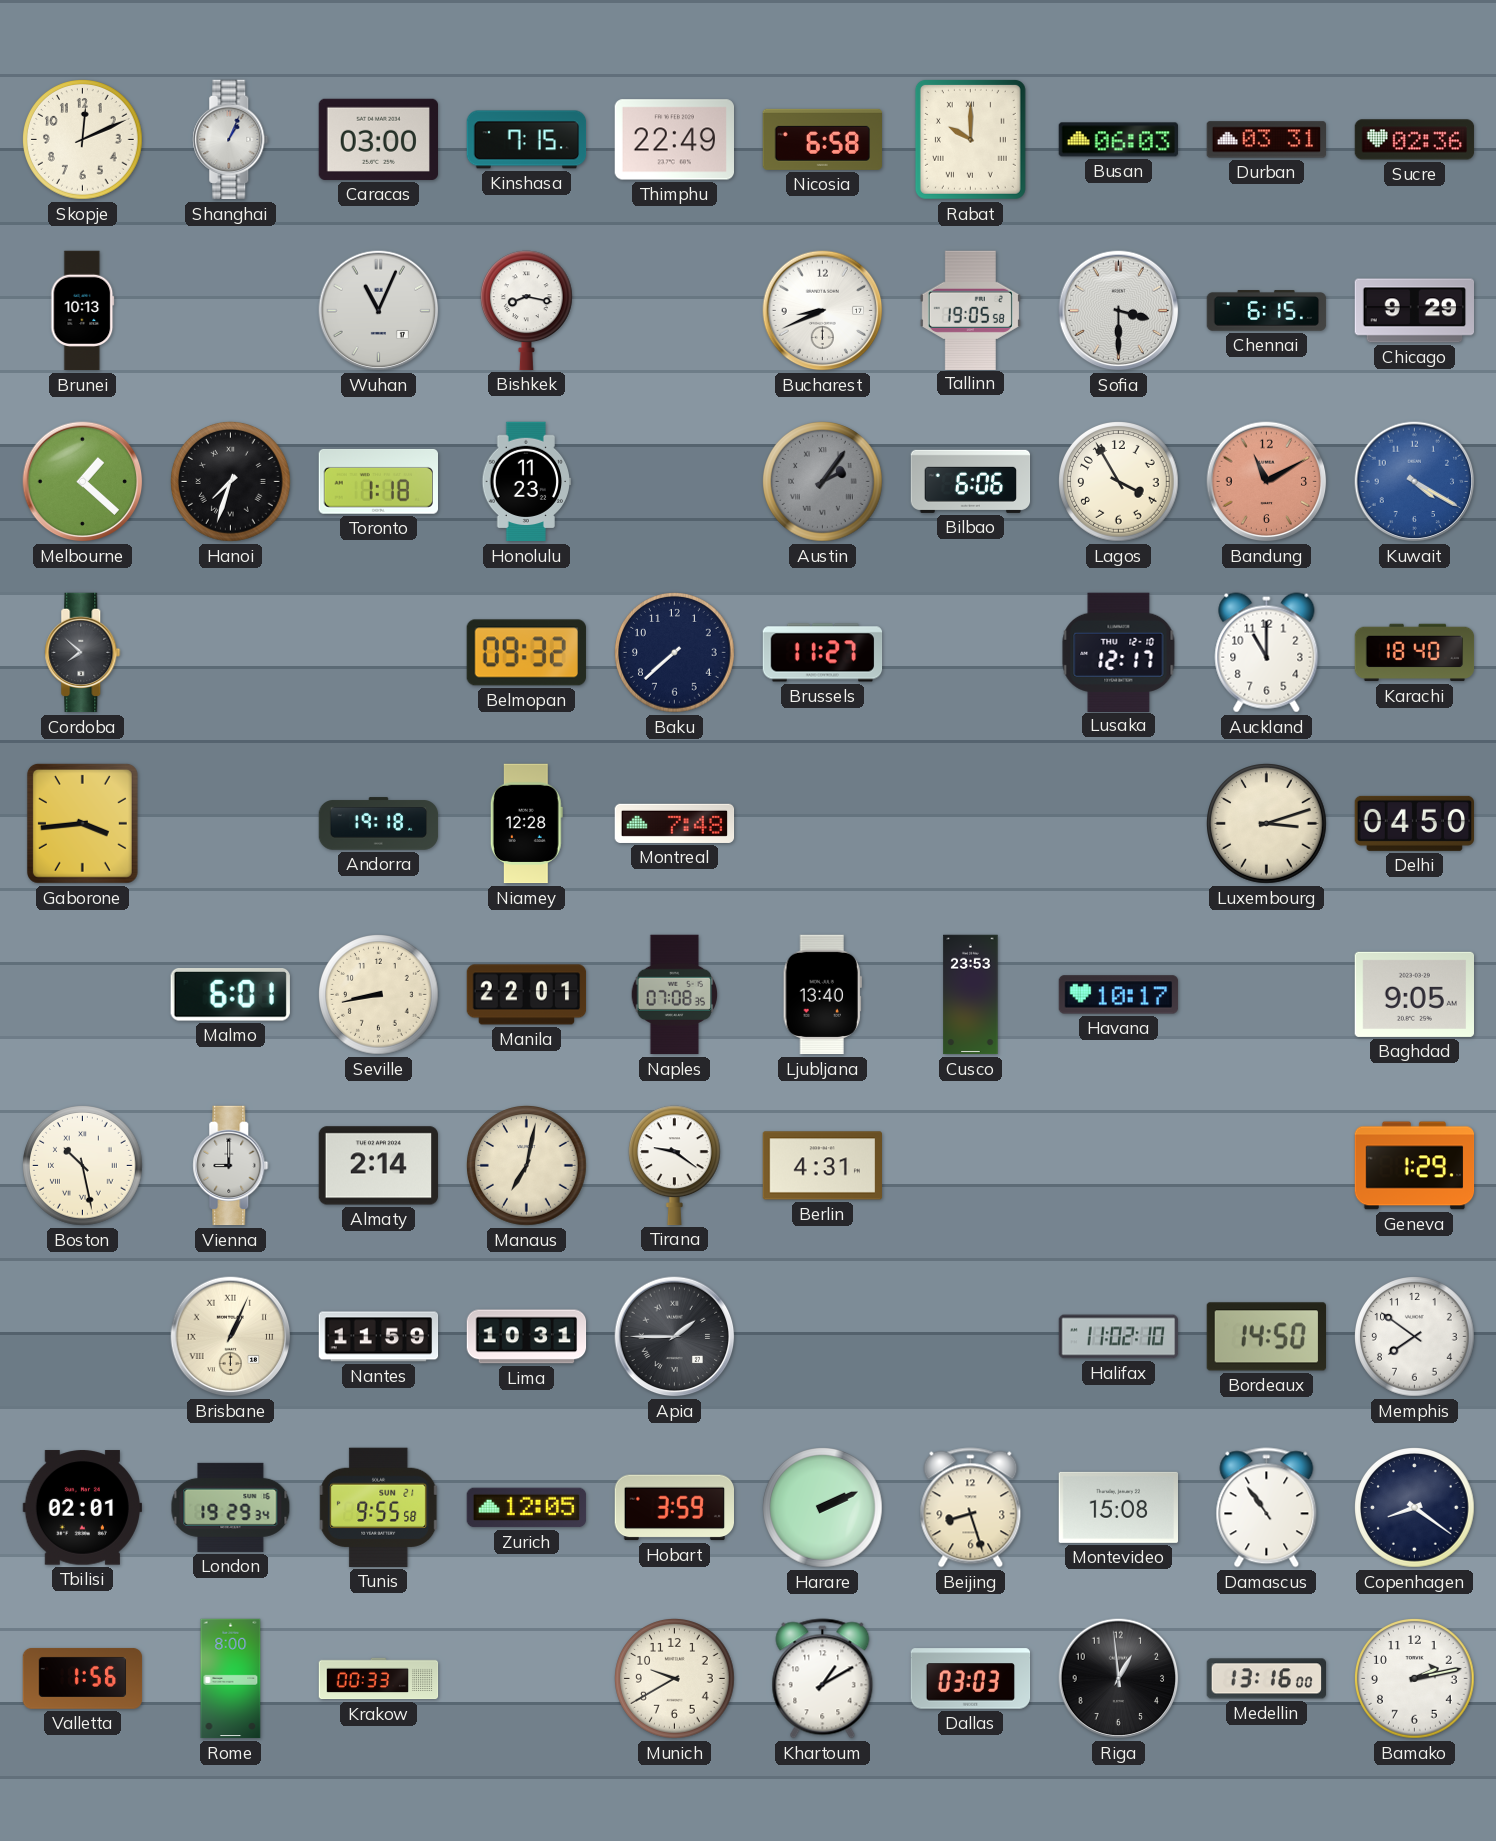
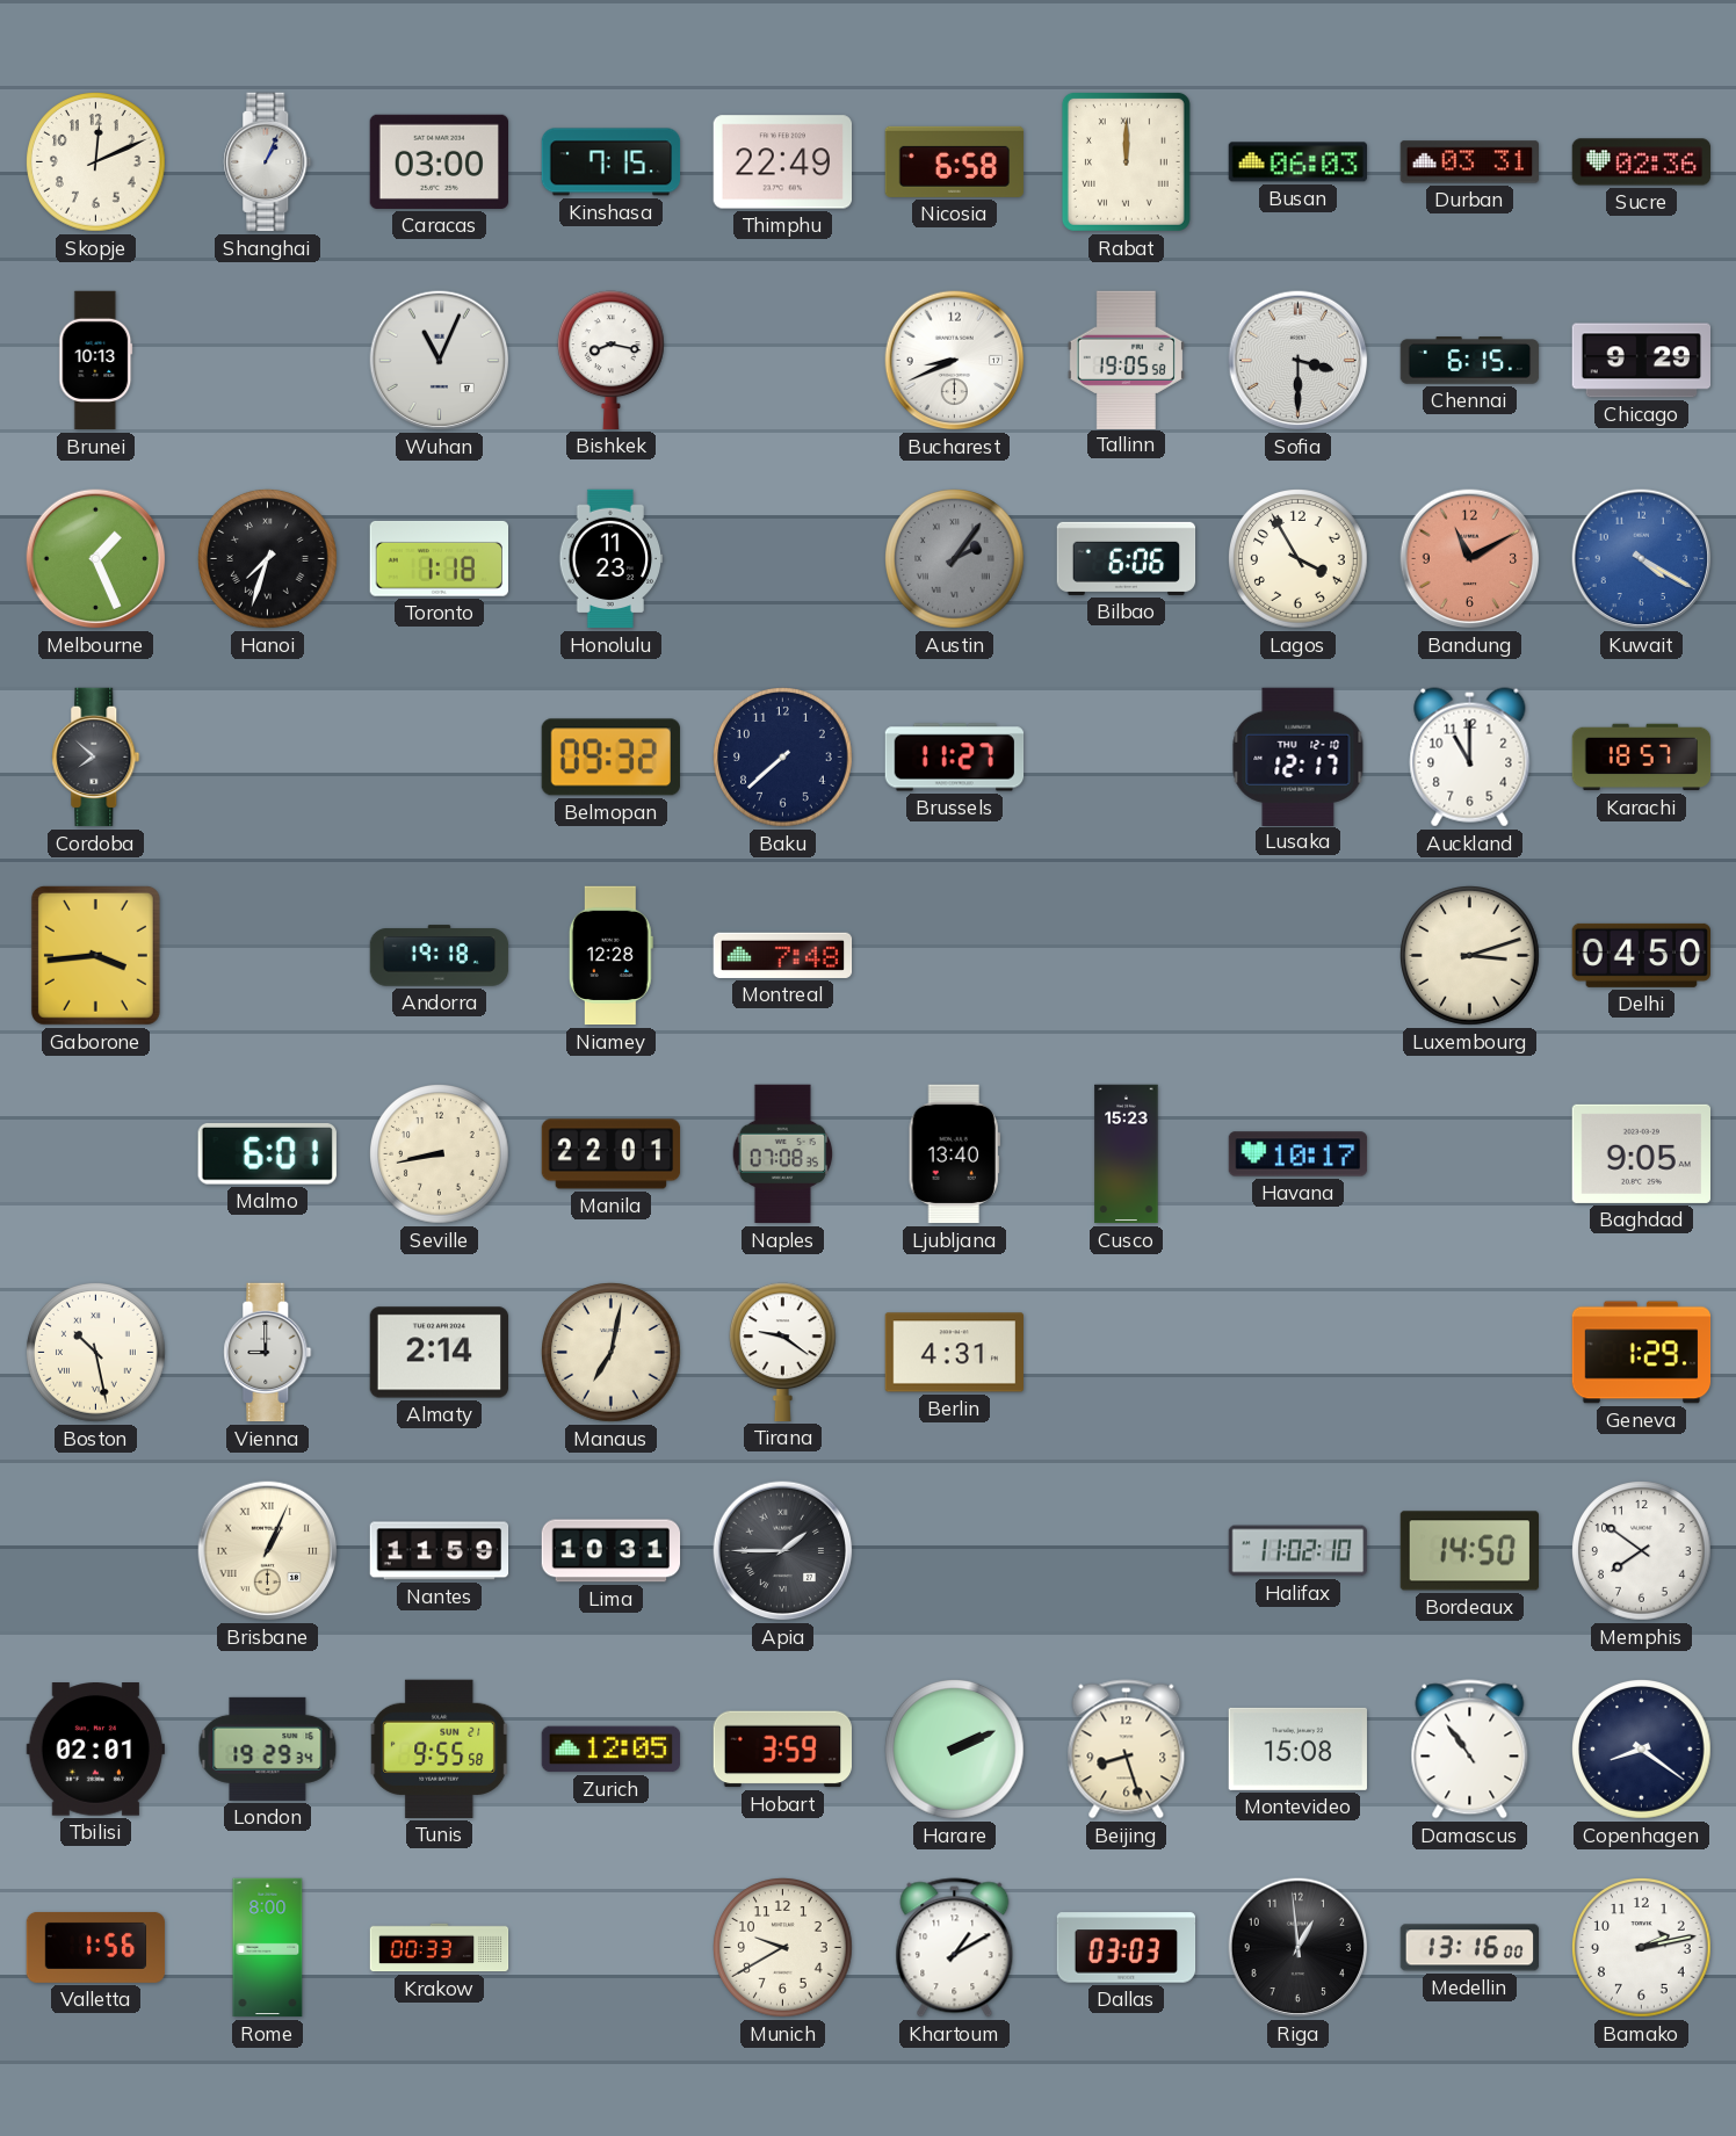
Rabat: 10:00 -> 12:00
Melbourne: 1:22 -> 1:26
Karachi: 18:40 -> 18:57
Cusco: 23:53 -> 15:23
